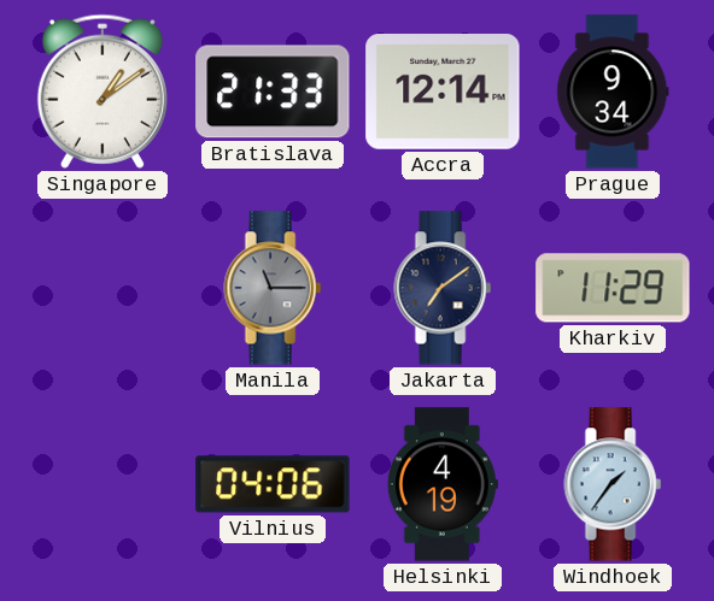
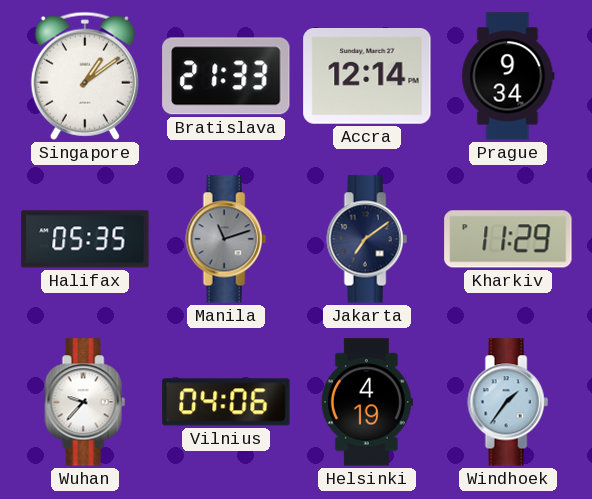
Halifax: none -> 05:35
Manila: 11:15 -> 11:12
Wuhan: none -> 9:37
